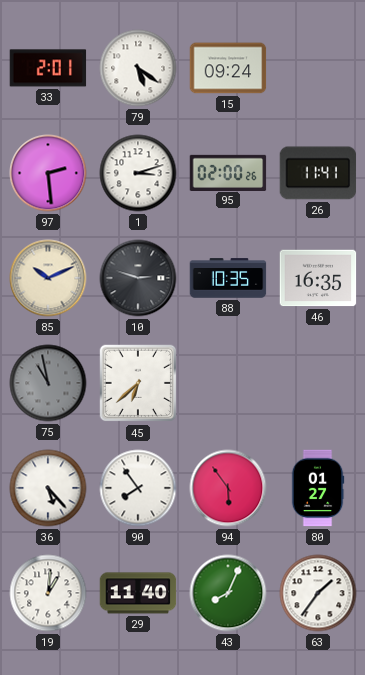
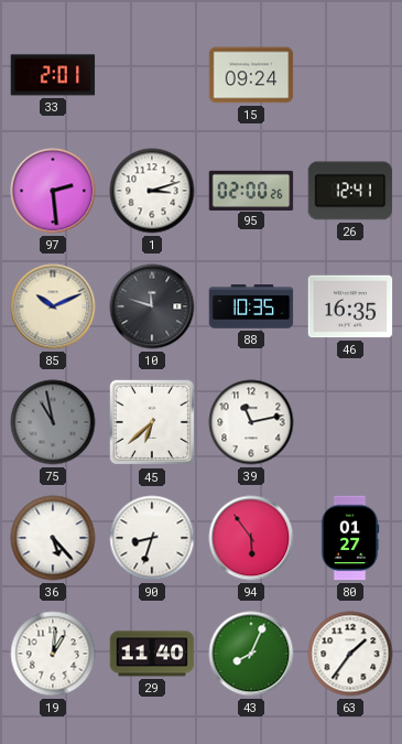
79: 5:21 -> none
26: 11:41 -> 12:41
10: 2:48 -> 11:48
39: none -> 11:13
90: 7:54 -> 8:33
